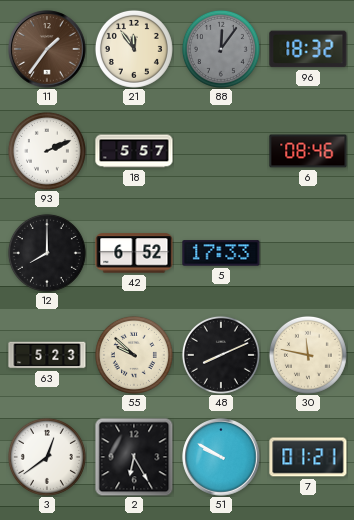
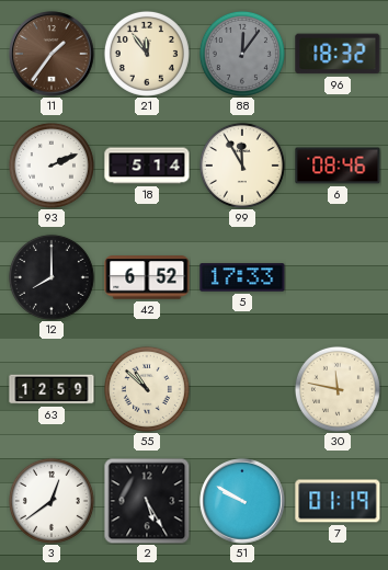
18: 5:57 -> 5:14
99: none -> 11:55
63: 5:23 -> 12:59
55: 9:52 -> 10:52
48: 8:11 -> none
2: 6:25 -> 5:25
7: 01:21 -> 01:19
